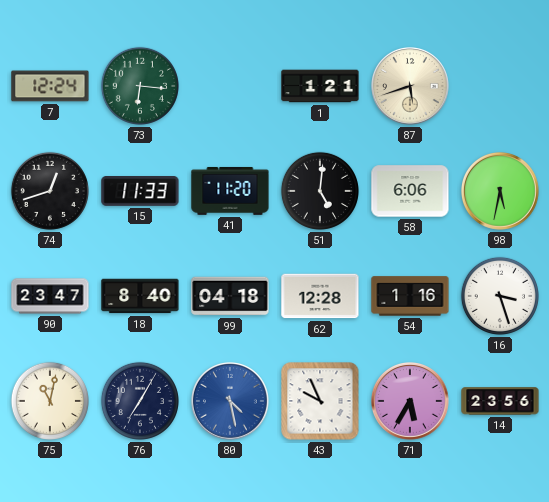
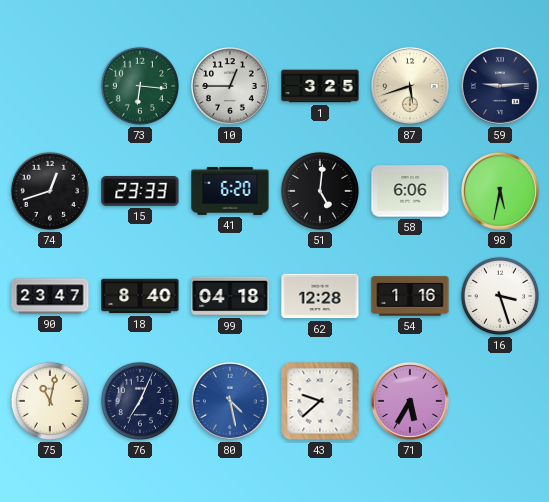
7: 12:24 -> none
10: none -> 12:45
1: 1:21 -> 3:25
59: none -> 9:14
15: 11:33 -> 23:33
41: 11:20 -> 6:20
76: 7:05 -> 7:04
43: 9:56 -> 9:38
14: 23:56 -> none
